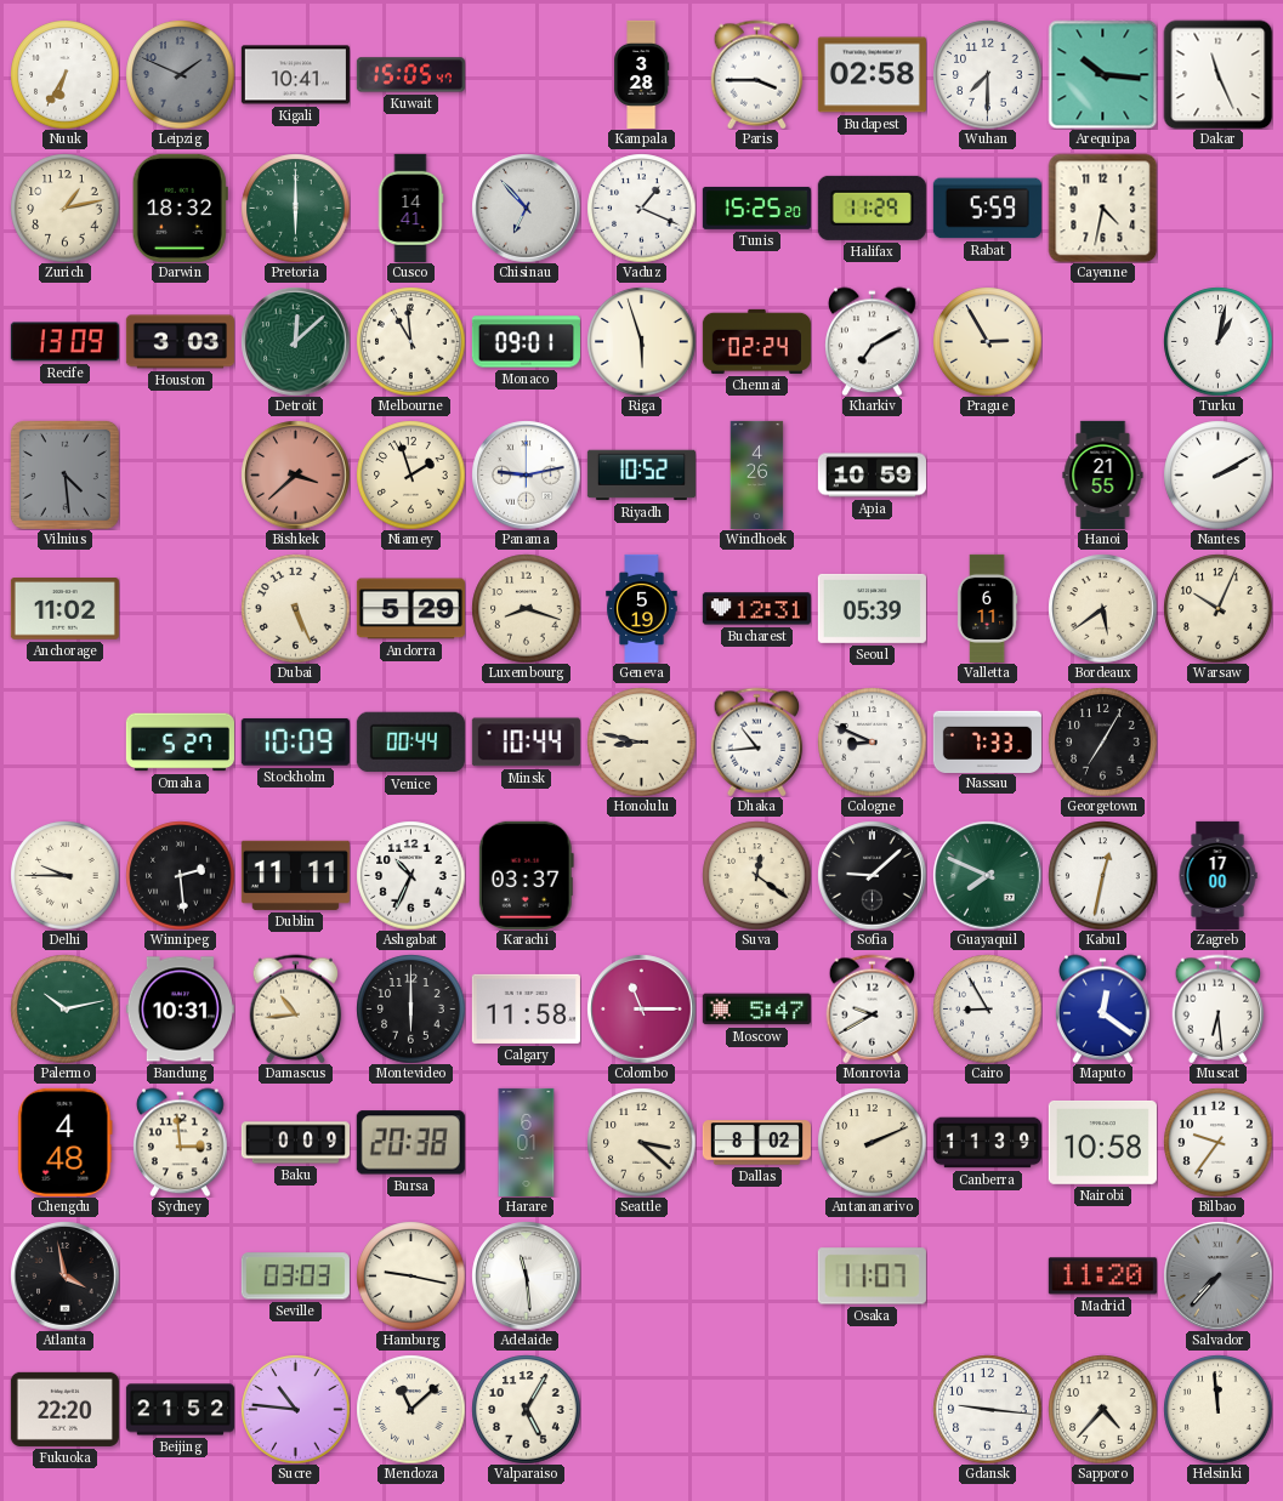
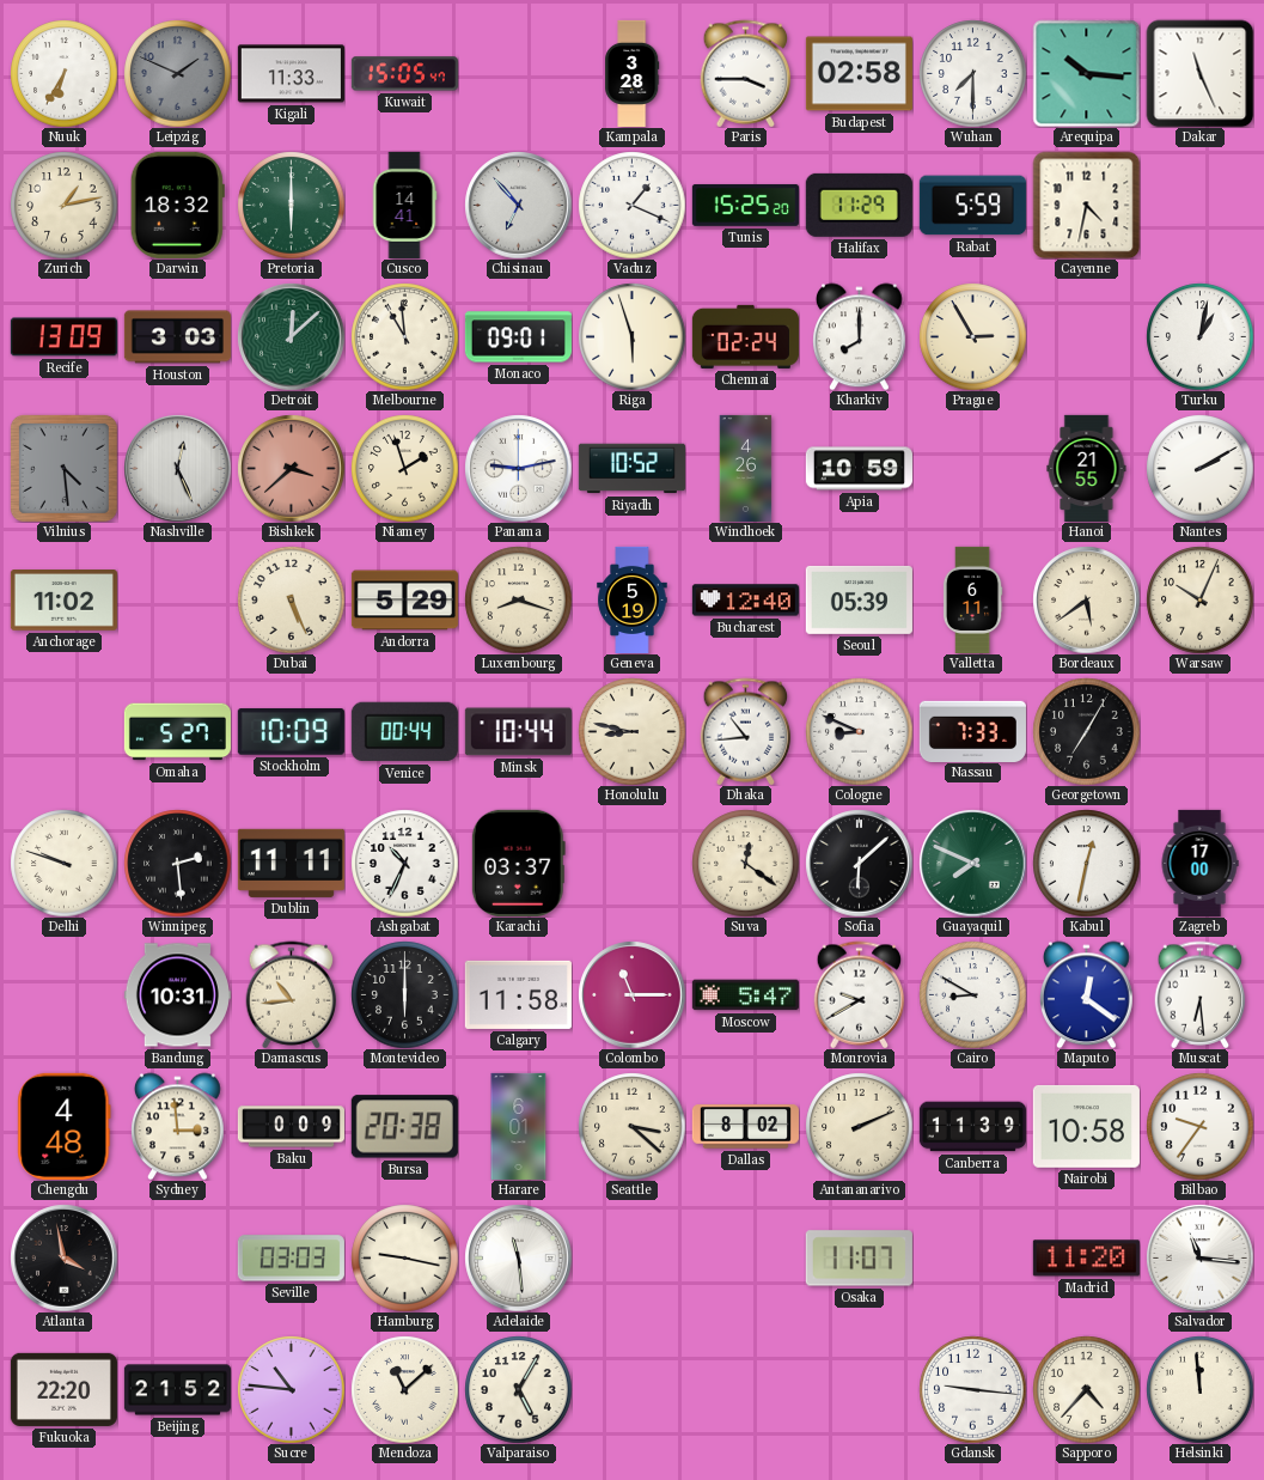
Kigali: 10:41 -> 11:33
Kharkiv: 7:10 -> 8:00
Nashville: none -> 12:26
Bucharest: 12:31 -> 12:40
Delhi: 9:45 -> 9:48
Sofia: 9:08 -> 6:08
Palermo: 10:13 -> none
Cairo: 8:55 -> 8:50
Salvador: 7:37 -> 11:16
Salvador dial: grey -> white
